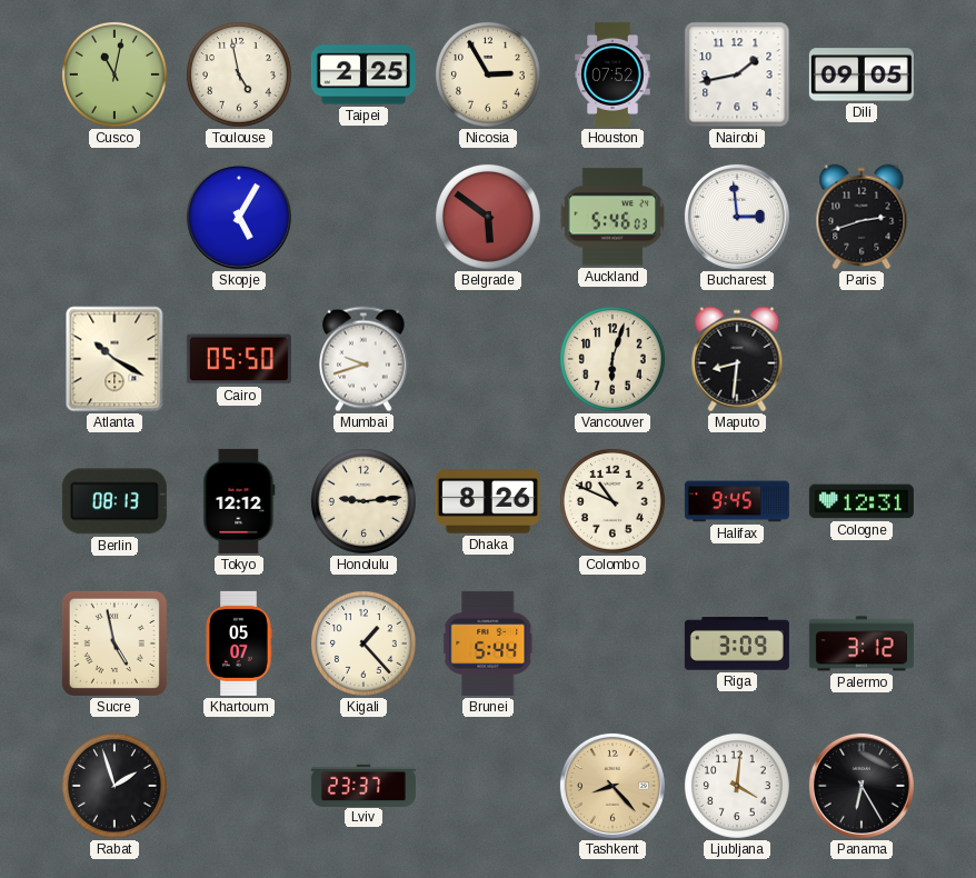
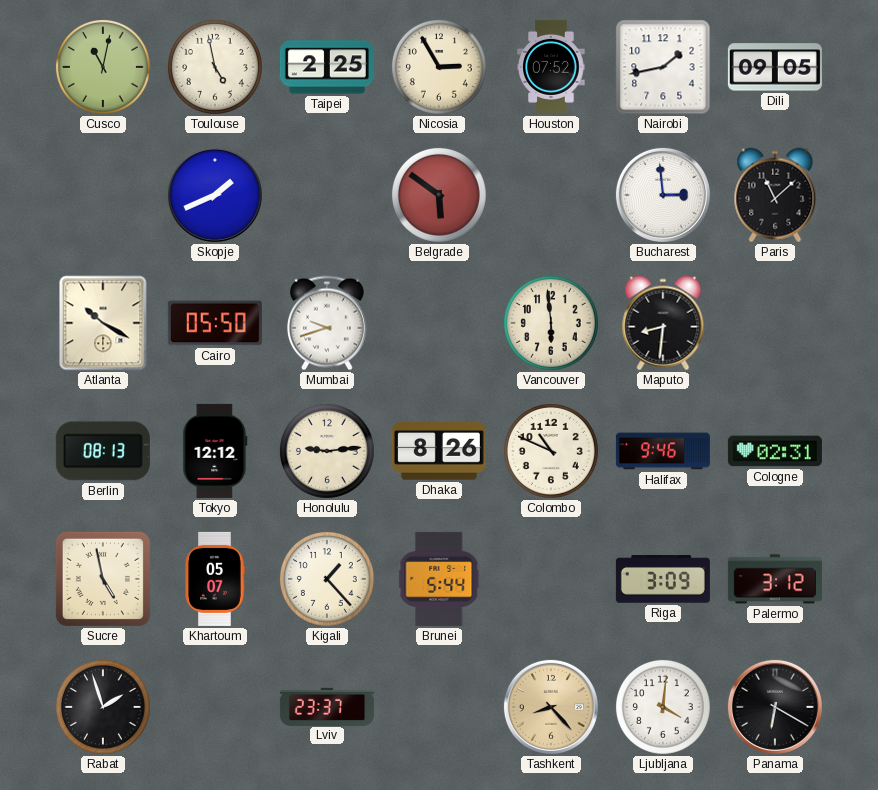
Skopje: 5:05 -> 1:41
Auckland: 5:46 -> none
Paris: 2:42 -> 11:08
Vancouver: 6:03 -> 5:59
Halifax: 9:45 -> 9:46
Cologne: 12:31 -> 02:31
Panama: 6:25 -> 6:20
